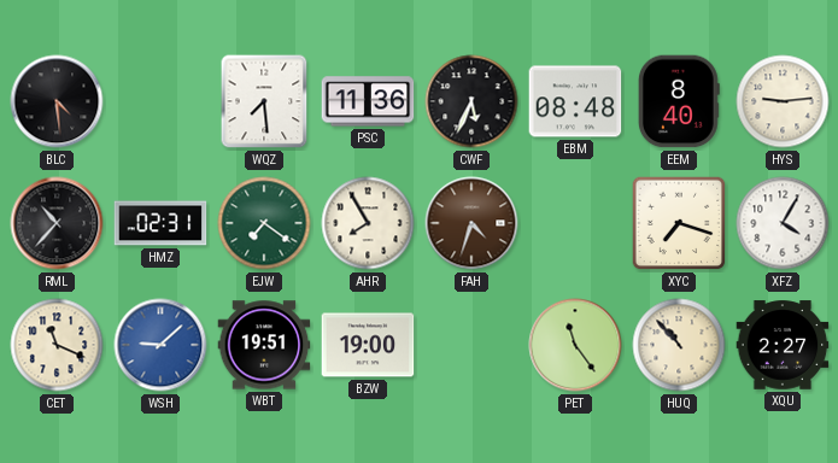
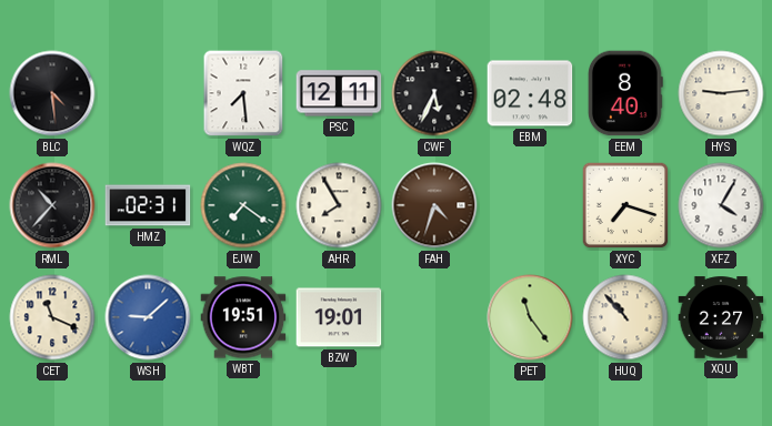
PSC: 11:36 -> 12:11
EBM: 08:48 -> 02:48
BZW: 19:00 -> 19:01
